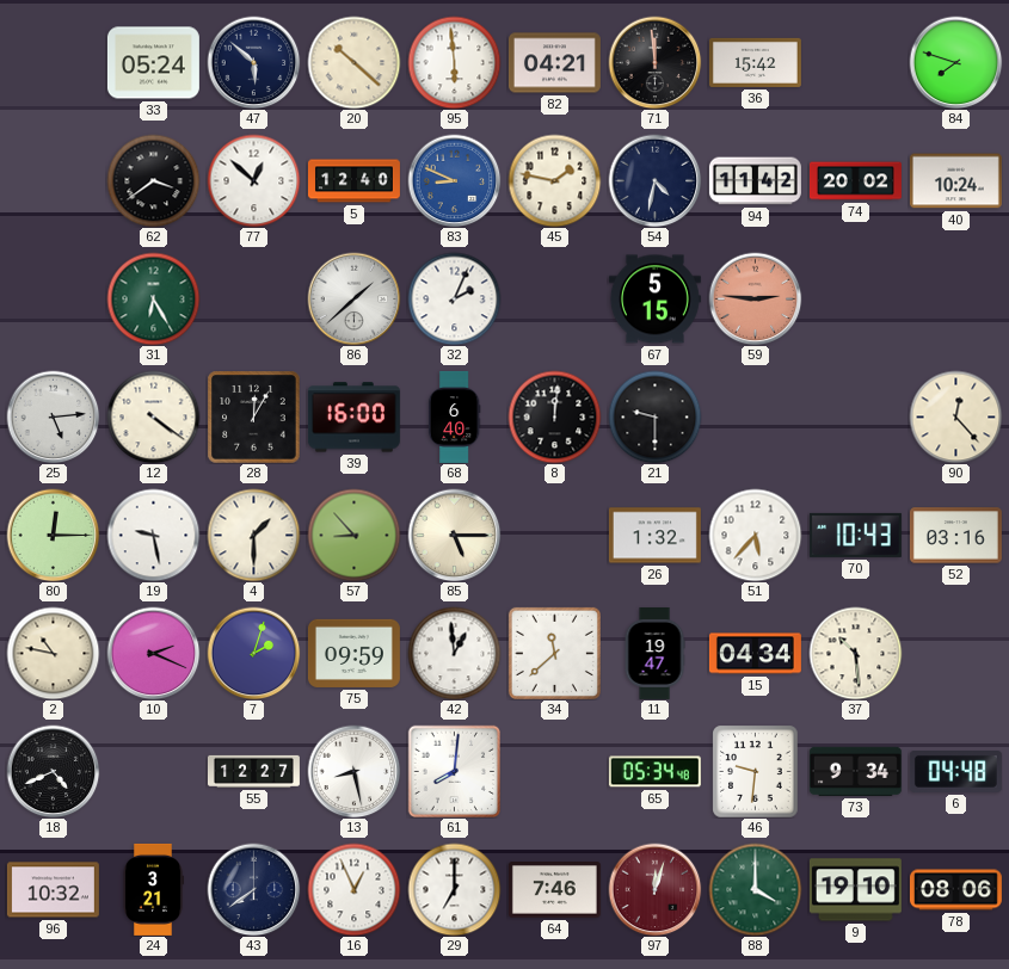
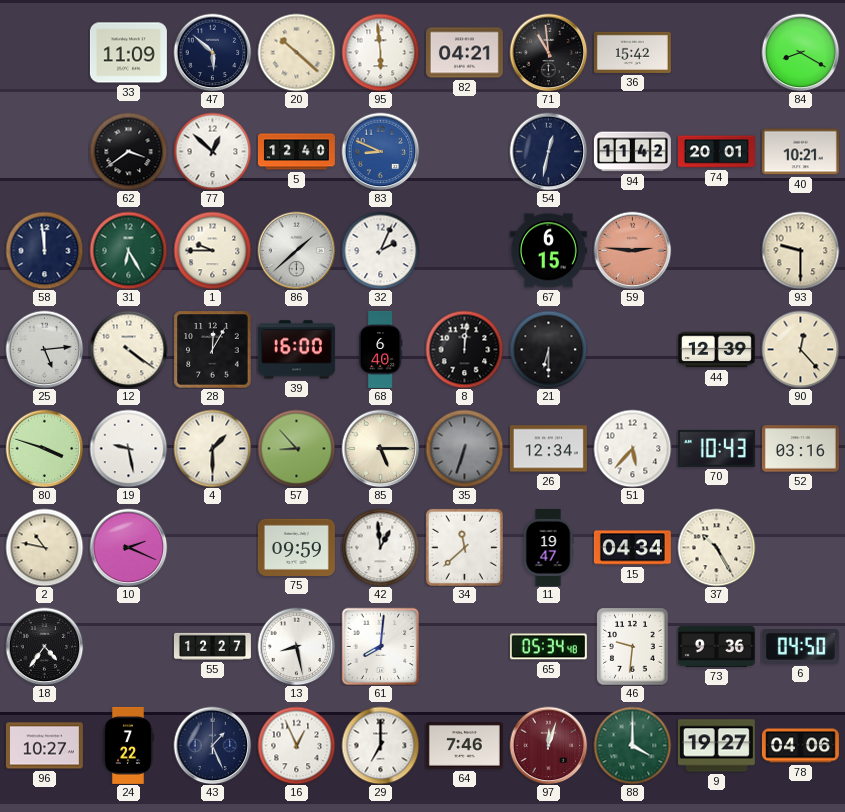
33: 05:24 -> 11:09
71: 11:59 -> 10:59
84: 7:48 -> 8:20
45: 1:47 -> none
54: 4:32 -> 12:32
74: 20:02 -> 20:01
40: 10:24 -> 10:21
58: none -> 11:59
1: none -> 9:45
67: 5:15 -> 6:15
93: none -> 9:30
21: 9:30 -> 6:30
44: none -> 12:39
80: 12:15 -> 3:48
35: none -> 6:33
26: 1:32 -> 12:34
7: 2:03 -> none
37: 10:29 -> 10:25
18: 4:41 -> 4:36
73: 9:34 -> 9:36
6: 04:48 -> 04:50
96: 10:32 -> 10:27
24: 3:21 -> 7:22
43: 7:39 -> 1:26
9: 19:10 -> 19:27
78: 08:06 -> 04:06
